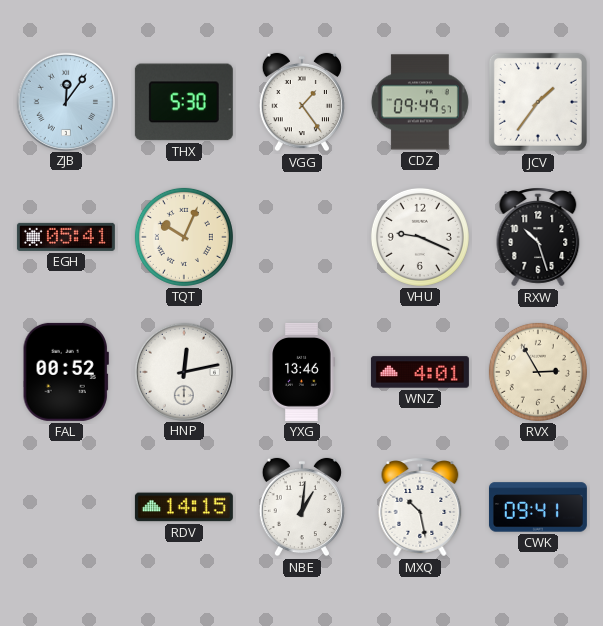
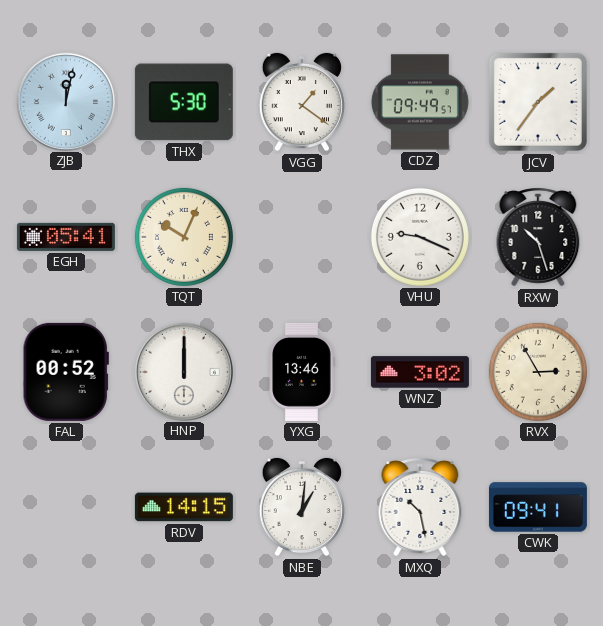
ZJB: 12:06 -> 12:02
VGG: 1:24 -> 1:21
HNP: 12:13 -> 12:00
WNZ: 4:01 -> 3:02
